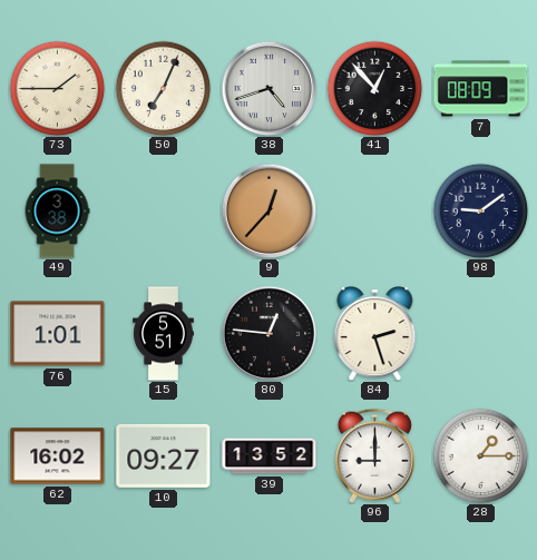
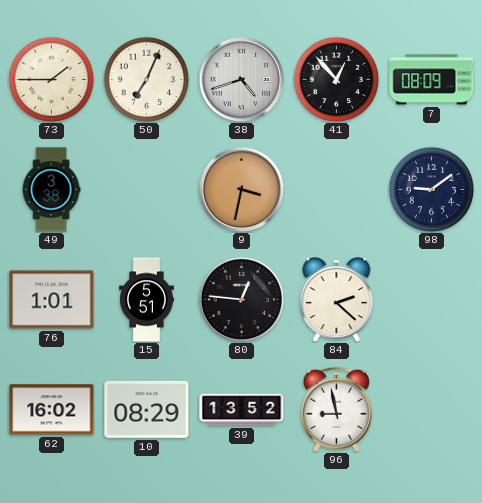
9: 12:37 -> 3:32
84: 2:27 -> 2:22
10: 09:27 -> 08:29
96: 9:00 -> 8:58
28: 1:15 -> none
